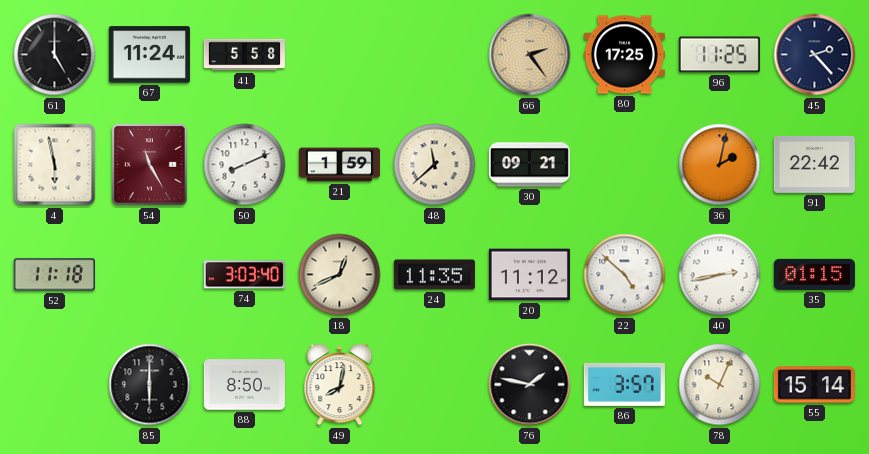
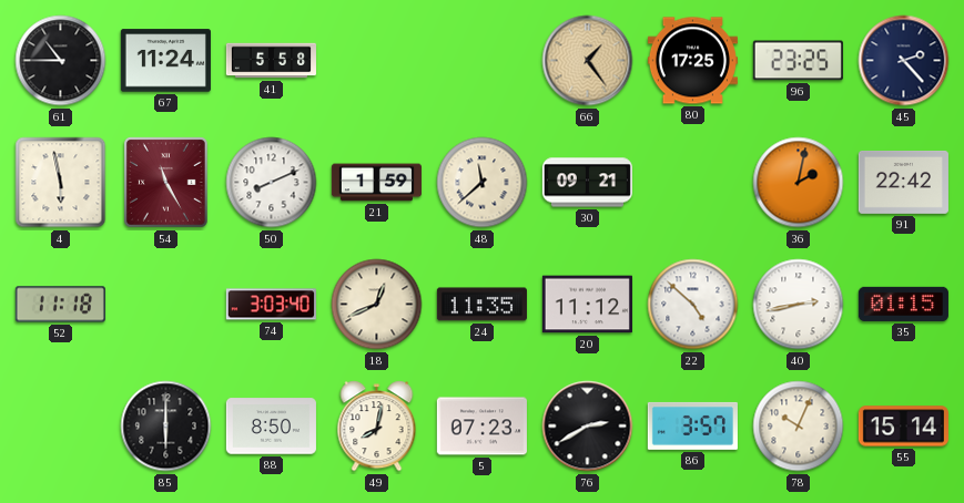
61: 5:00 -> 10:45
66: 2:24 -> 1:24
96: 11:25 -> 23:25
5: none -> 07:23
76: 1:47 -> 2:40
